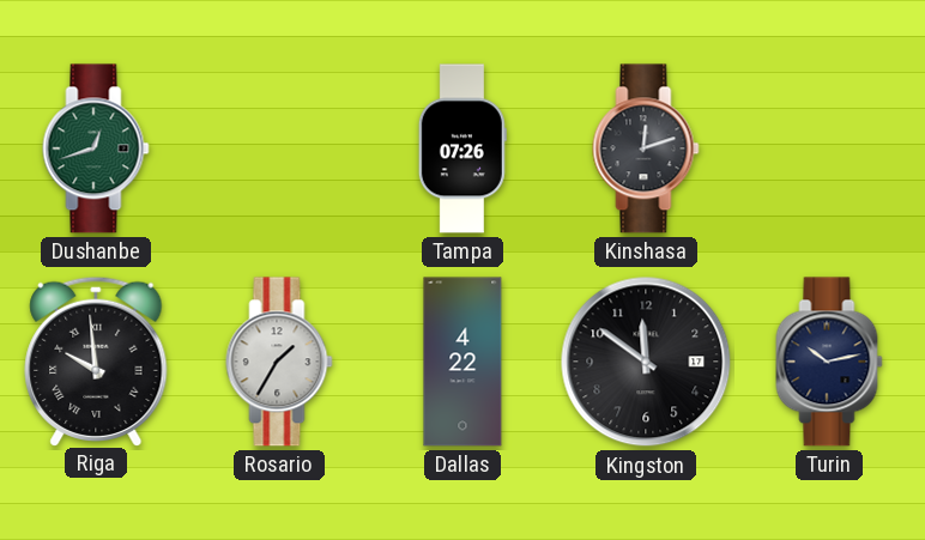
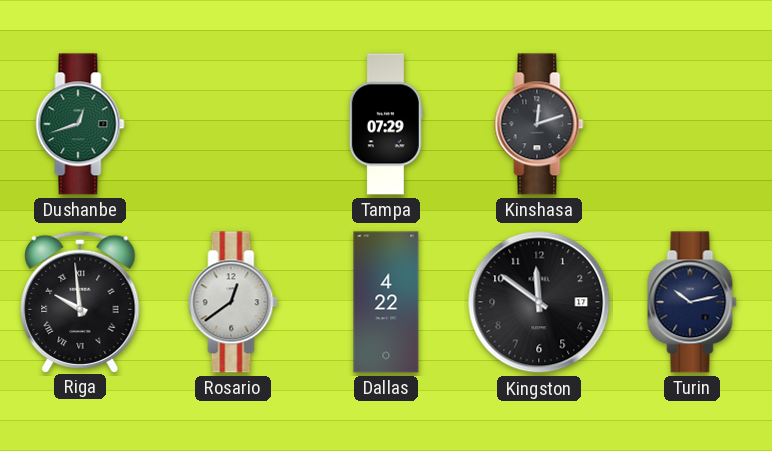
Tampa: 07:26 -> 07:29
Rosario: 1:35 -> 12:39
